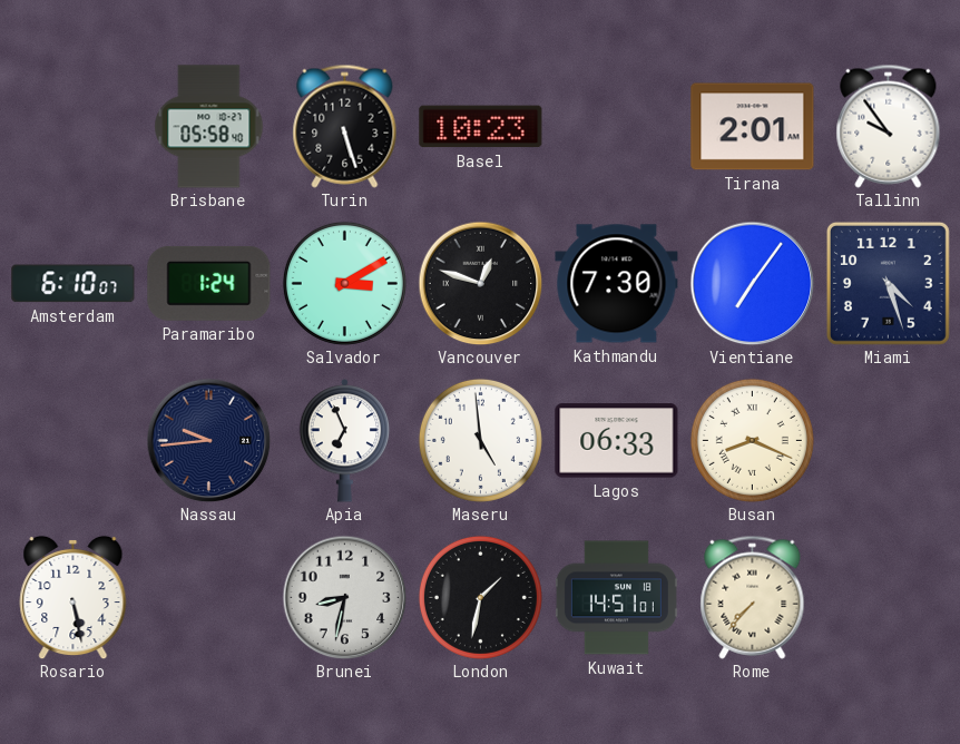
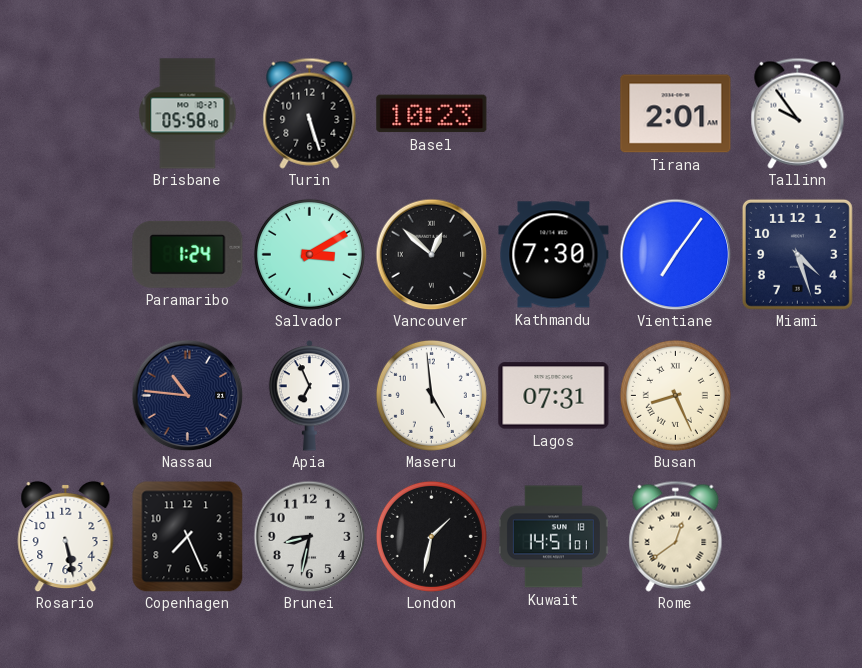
Amsterdam: 6:10 -> none
Vancouver: 12:48 -> 12:52
Nassau: 9:44 -> 10:46
Lagos: 06:33 -> 07:31
Busan: 8:19 -> 8:26
Copenhagen: none -> 7:26
Rome: 7:37 -> 12:39
